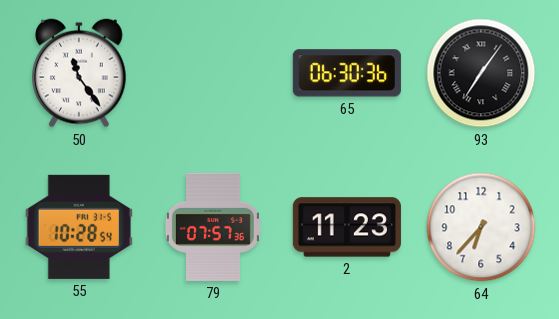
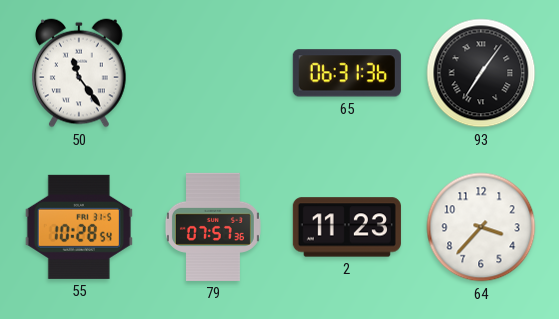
65: 06:30 -> 06:31
64: 6:37 -> 3:37
